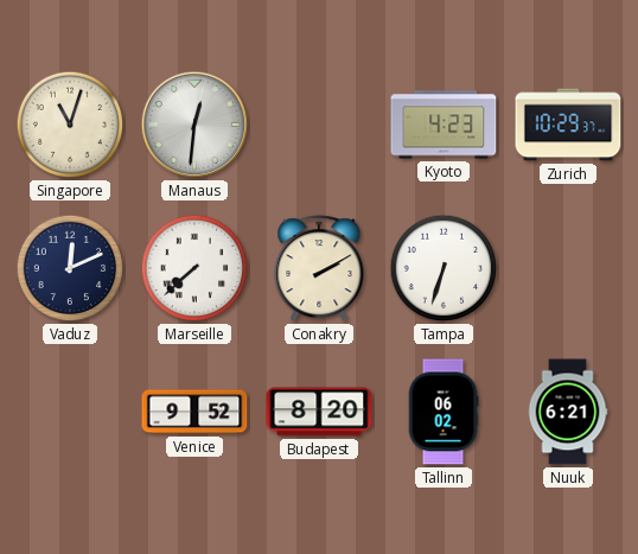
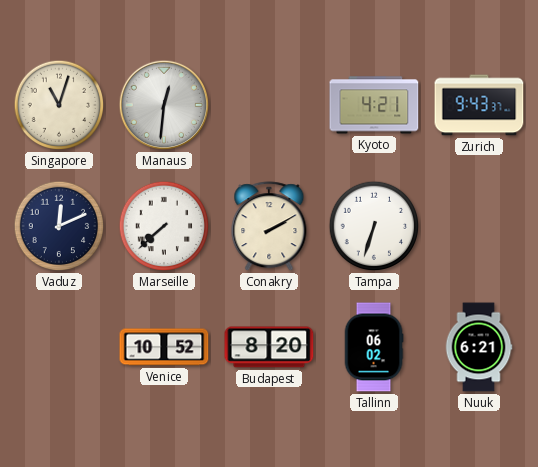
Kyoto: 4:23 -> 4:21
Zurich: 10:29 -> 9:43
Venice: 9:52 -> 10:52
